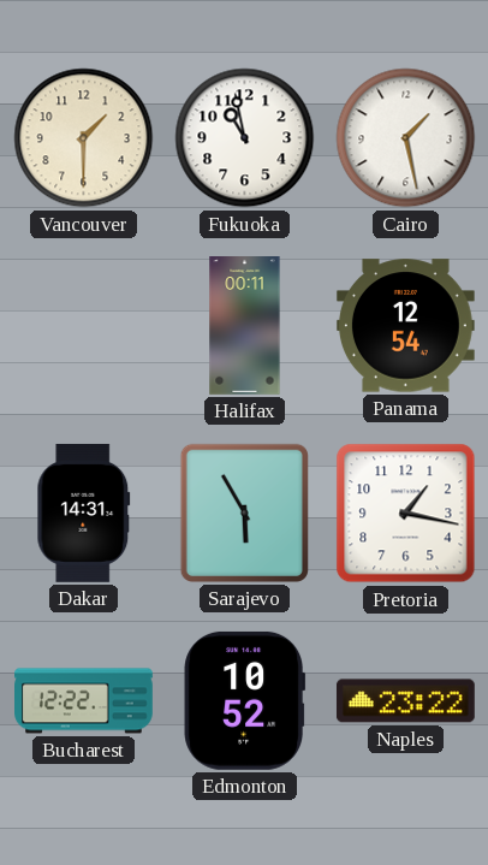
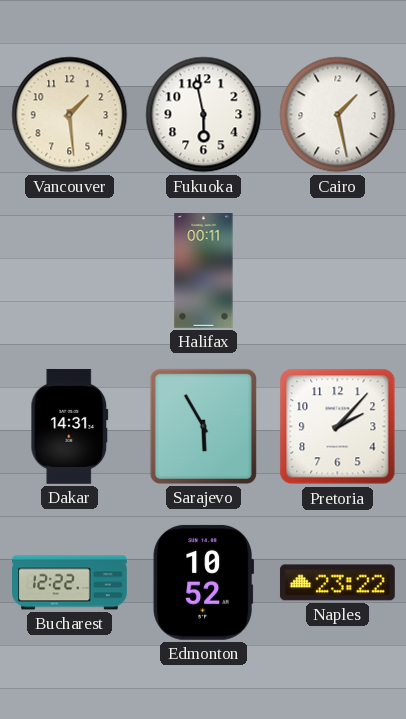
Vancouver: 1:30 -> 1:29
Fukuoka: 10:58 -> 5:58
Panama: 12:54 -> none
Pretoria: 1:17 -> 2:07
